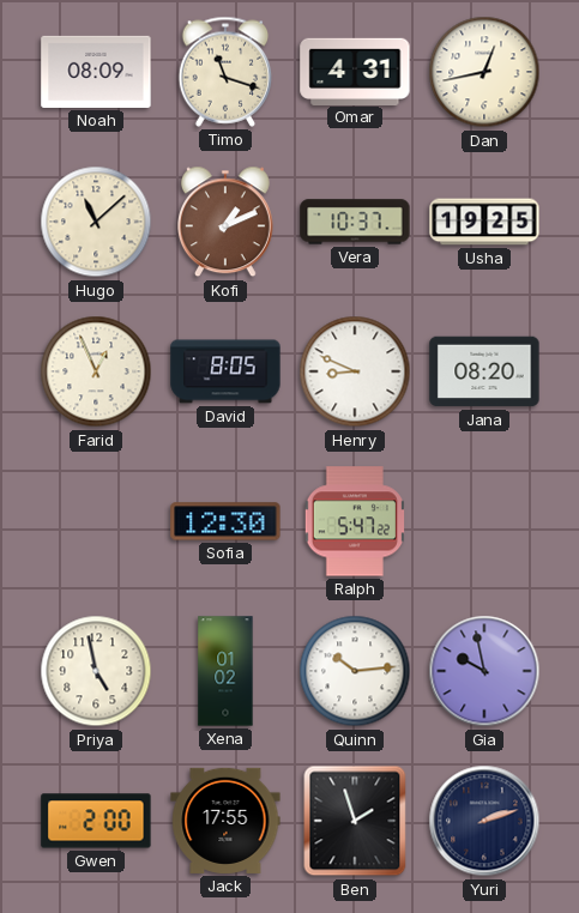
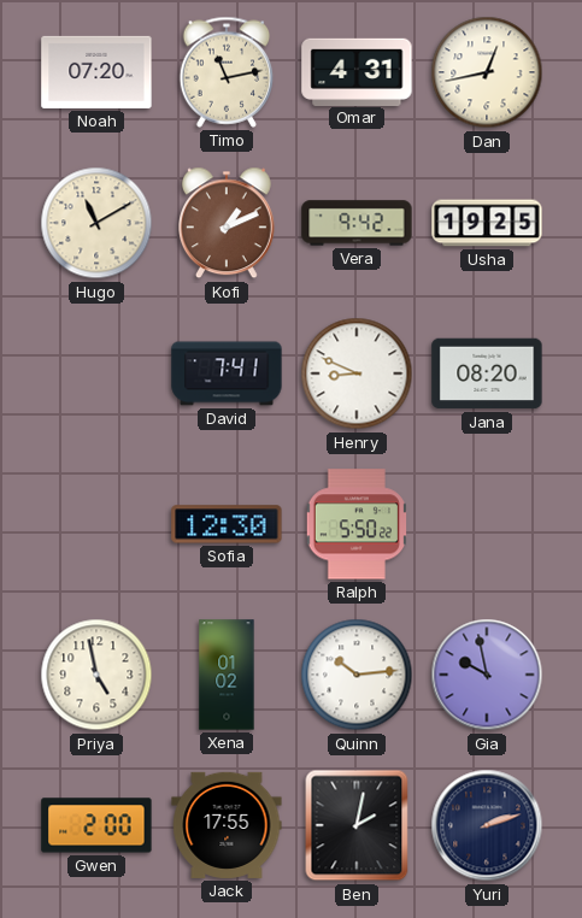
Noah: 08:09 -> 07:20
Timo: 11:18 -> 11:13
Hugo: 11:08 -> 11:10
Vera: 10:37 -> 9:42
Farid: 12:56 -> none
David: 8:05 -> 7:41
Ralph: 5:47 -> 5:50
Ben: 1:57 -> 2:02
